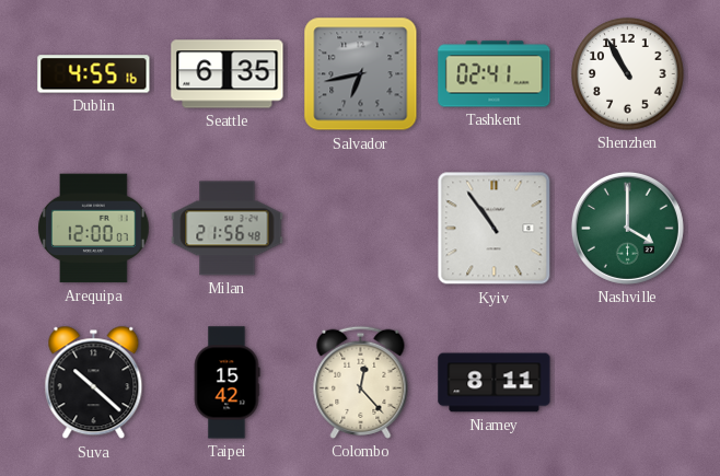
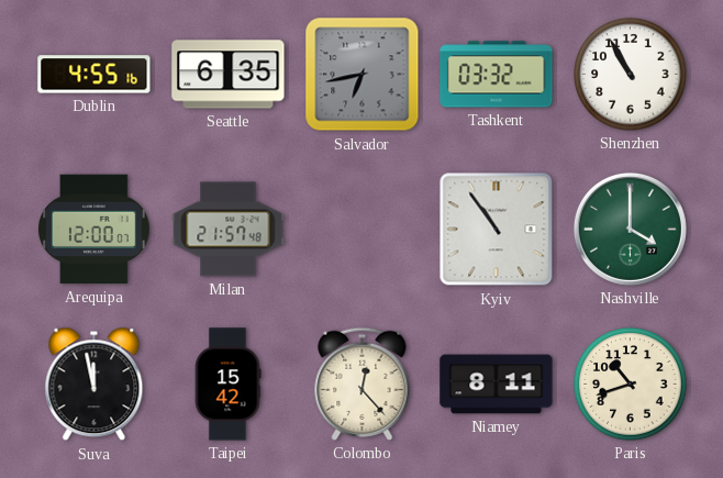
Tashkent: 02:41 -> 03:32
Milan: 21:56 -> 21:57
Suva: 10:22 -> 11:58
Paris: none -> 10:42
